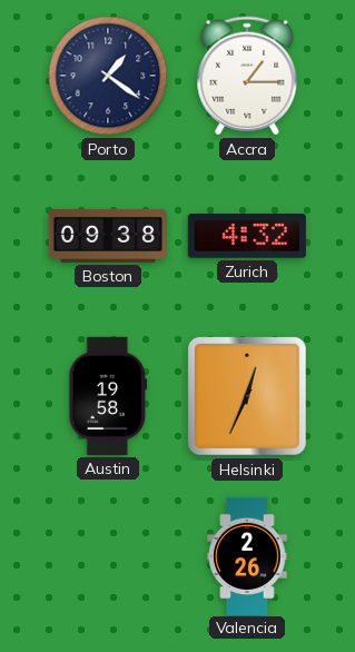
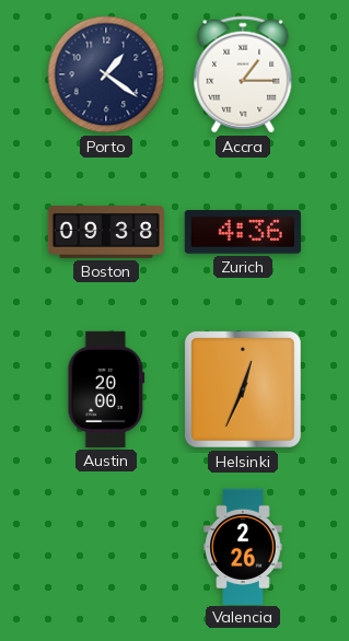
Zurich: 4:32 -> 4:36
Austin: 19:58 -> 20:00
